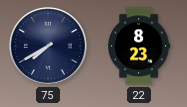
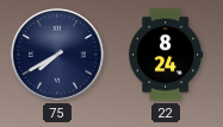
22: 8:23 -> 8:24
